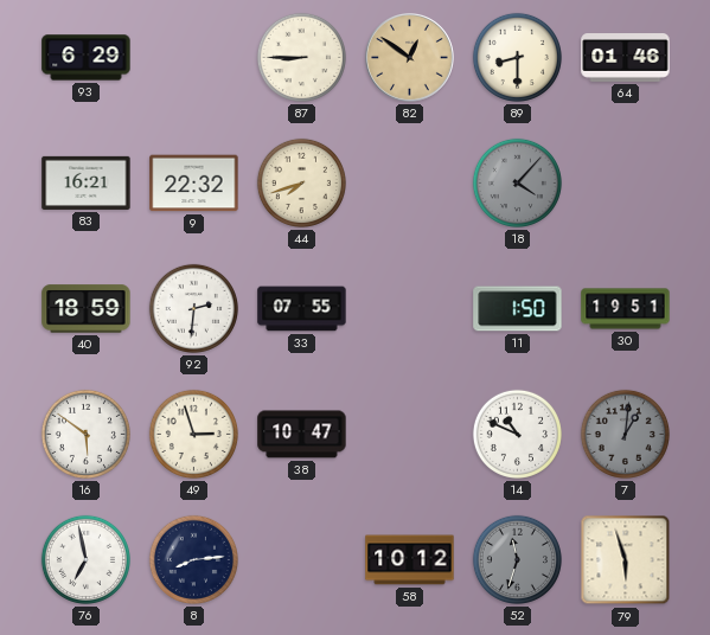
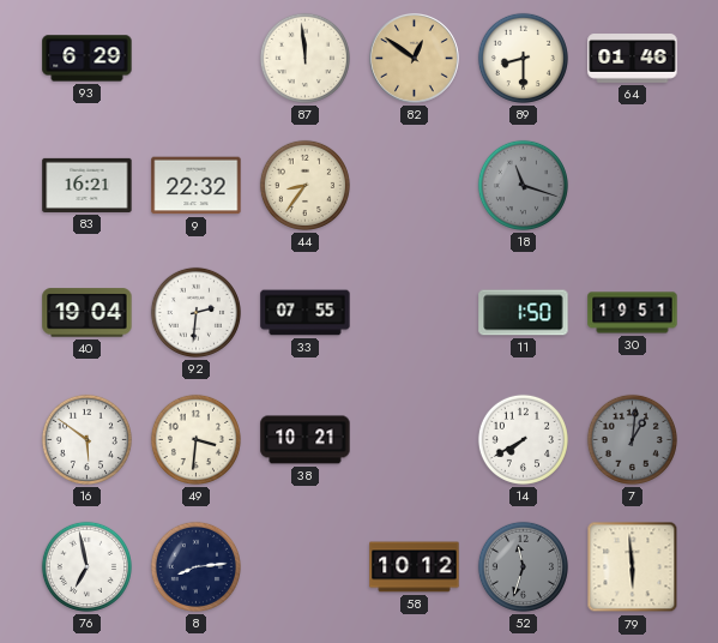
87: 8:45 -> 11:59
44: 7:42 -> 8:36
18: 4:07 -> 11:18
40: 18:59 -> 19:04
49: 2:57 -> 3:31
38: 10:47 -> 10:21
14: 10:49 -> 7:40
79: 5:57 -> 5:59
